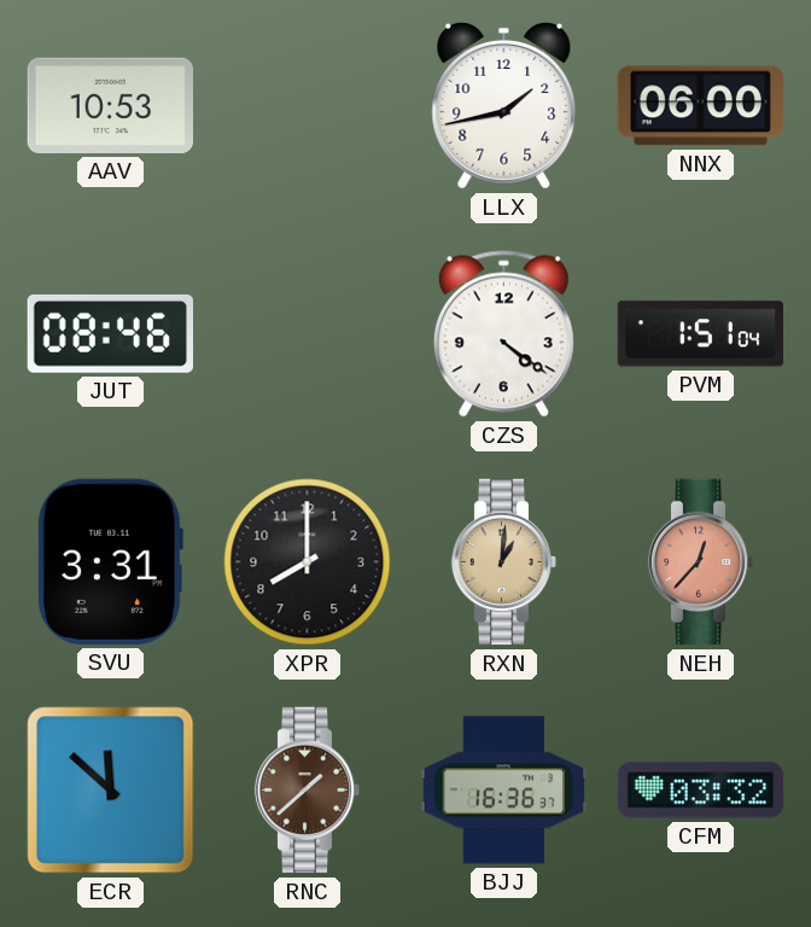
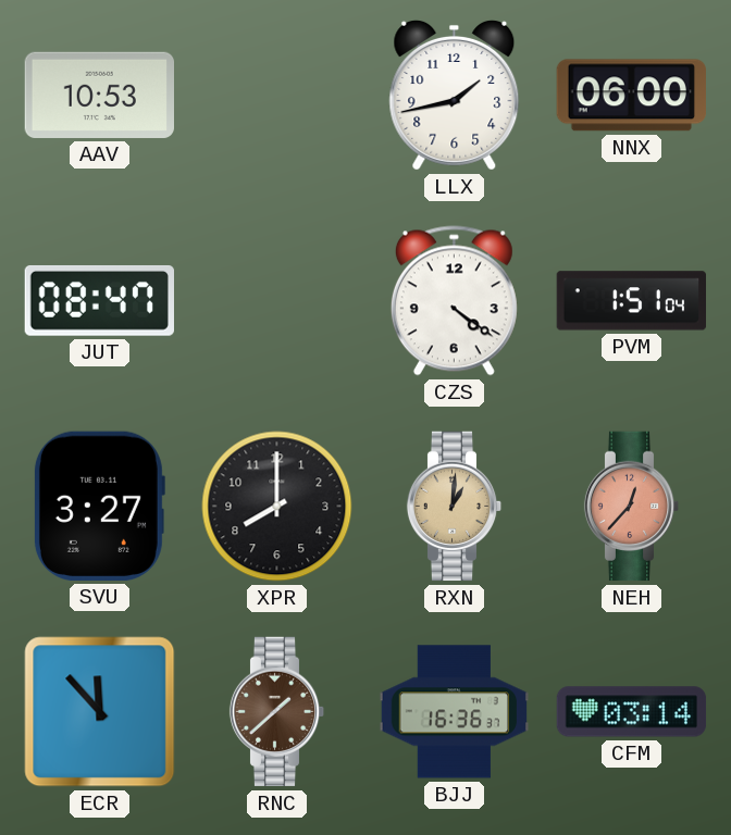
JUT: 08:46 -> 08:47
SVU: 3:31 -> 3:27
ECR: 11:52 -> 11:53
CFM: 03:32 -> 03:14
